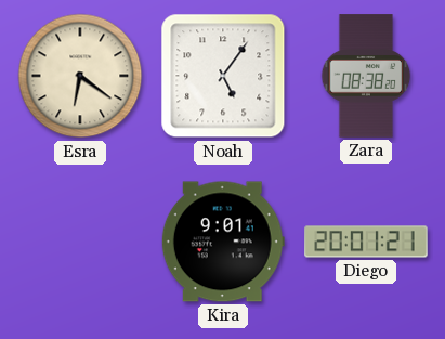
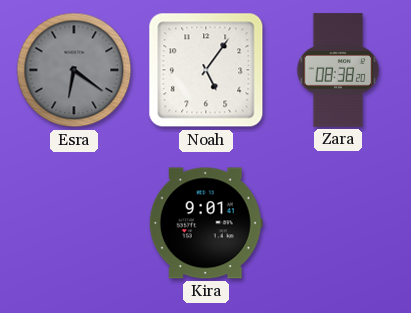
Esra dial: cream -> grey
Diego: 20:01 -> none
